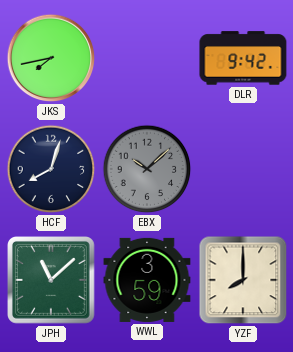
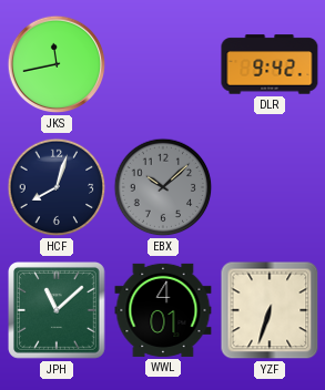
JKS: 7:43 -> 11:43
WWL: 3:59 -> 4:01
YZF: 8:00 -> 6:33
